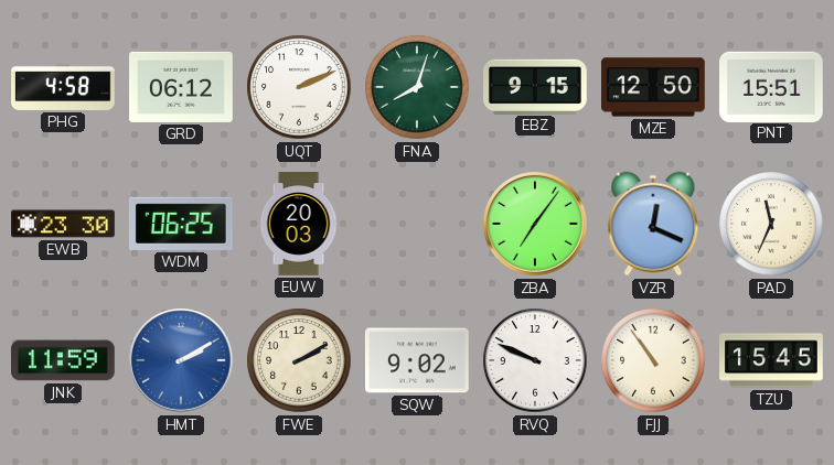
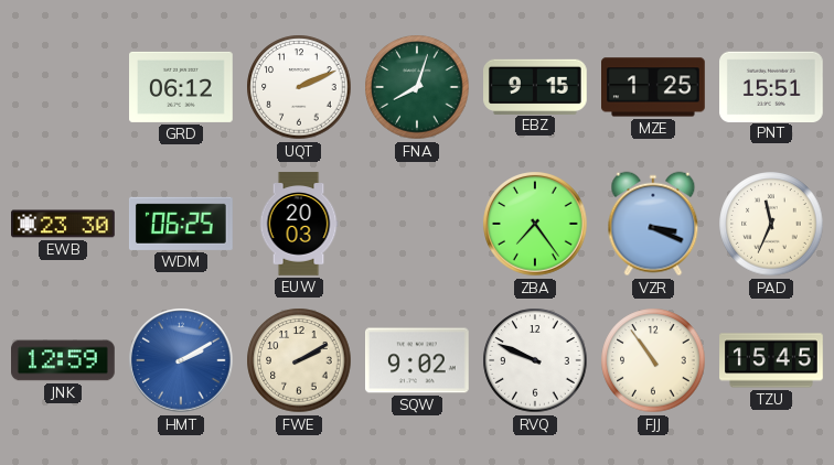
PHG: 4:58 -> none
MZE: 12:50 -> 1:25
ZBA: 7:06 -> 7:24
VZR: 12:19 -> 3:19
JNK: 11:59 -> 12:59
